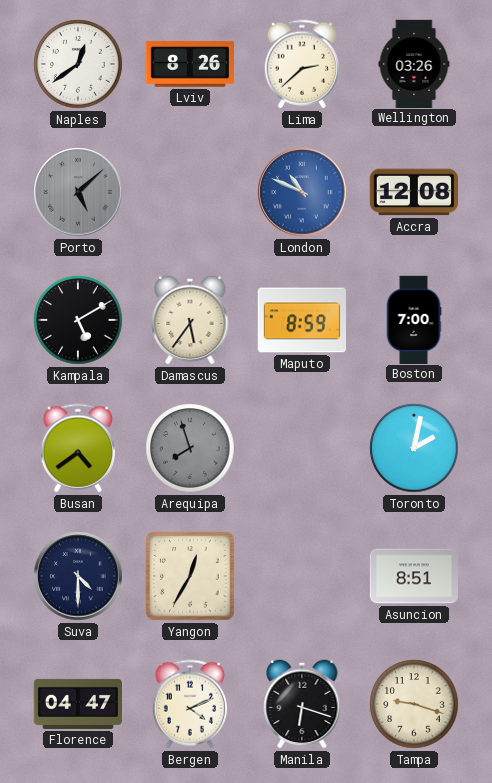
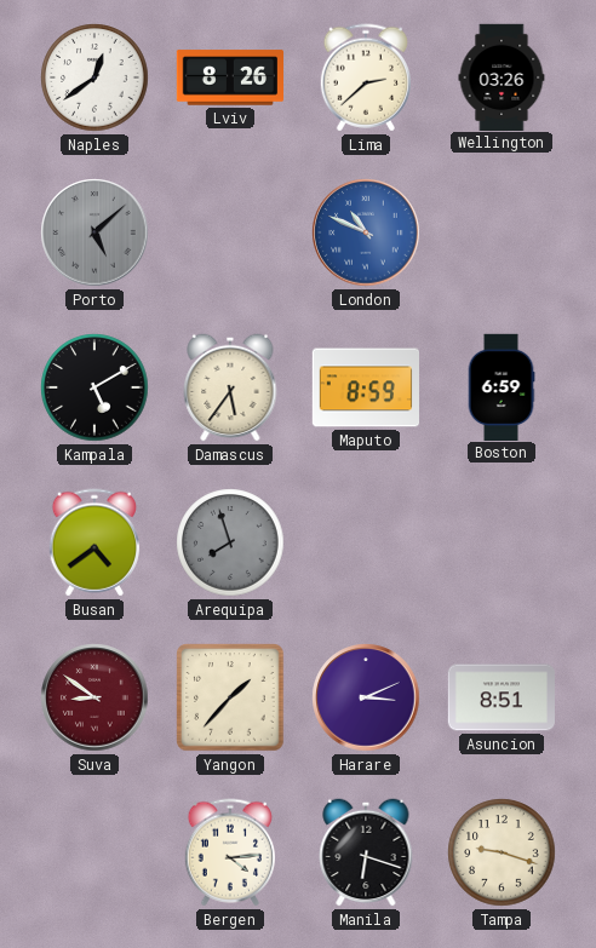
Accra: 12:08 -> none
Boston: 7:00 -> 6:59
Toronto: 2:02 -> none
Suva: 4:30 -> 8:51
Suva dial: navy -> burgundy
Yangon: 12:35 -> 1:37
Harare: none -> 3:11
Florence: 04:47 -> none
Bergen: 4:11 -> 4:14
